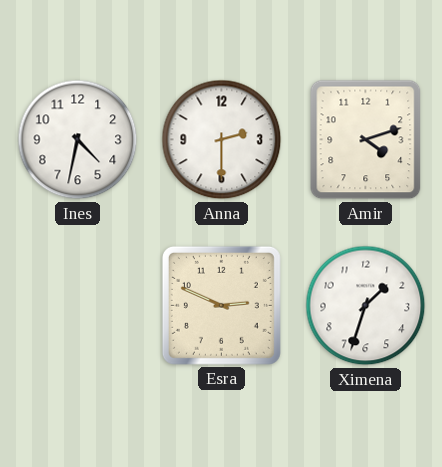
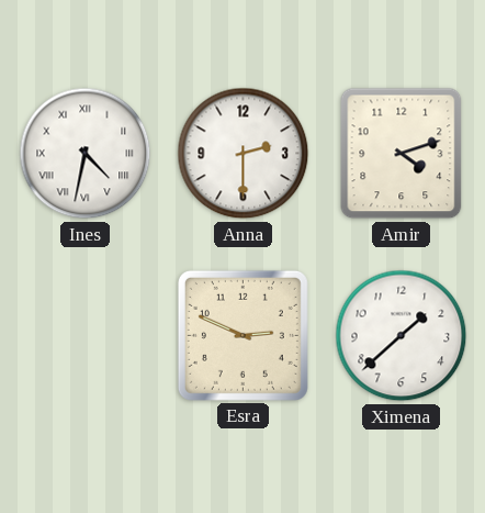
Ines numerals: Arabic -> Roman
Ximena: 1:33 -> 1:38
